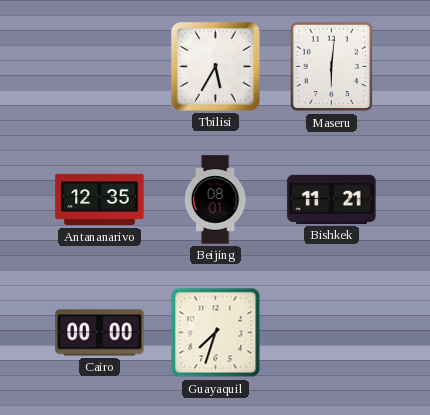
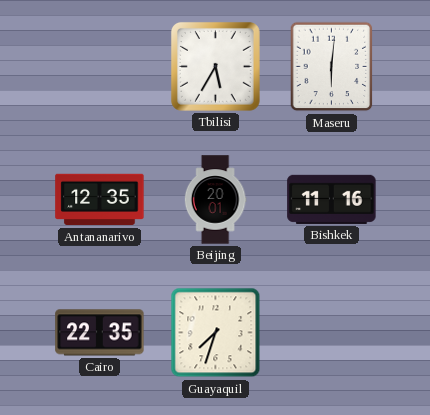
Beijing: 08:01 -> 20:01
Bishkek: 11:21 -> 11:16
Cairo: 00:00 -> 22:35
